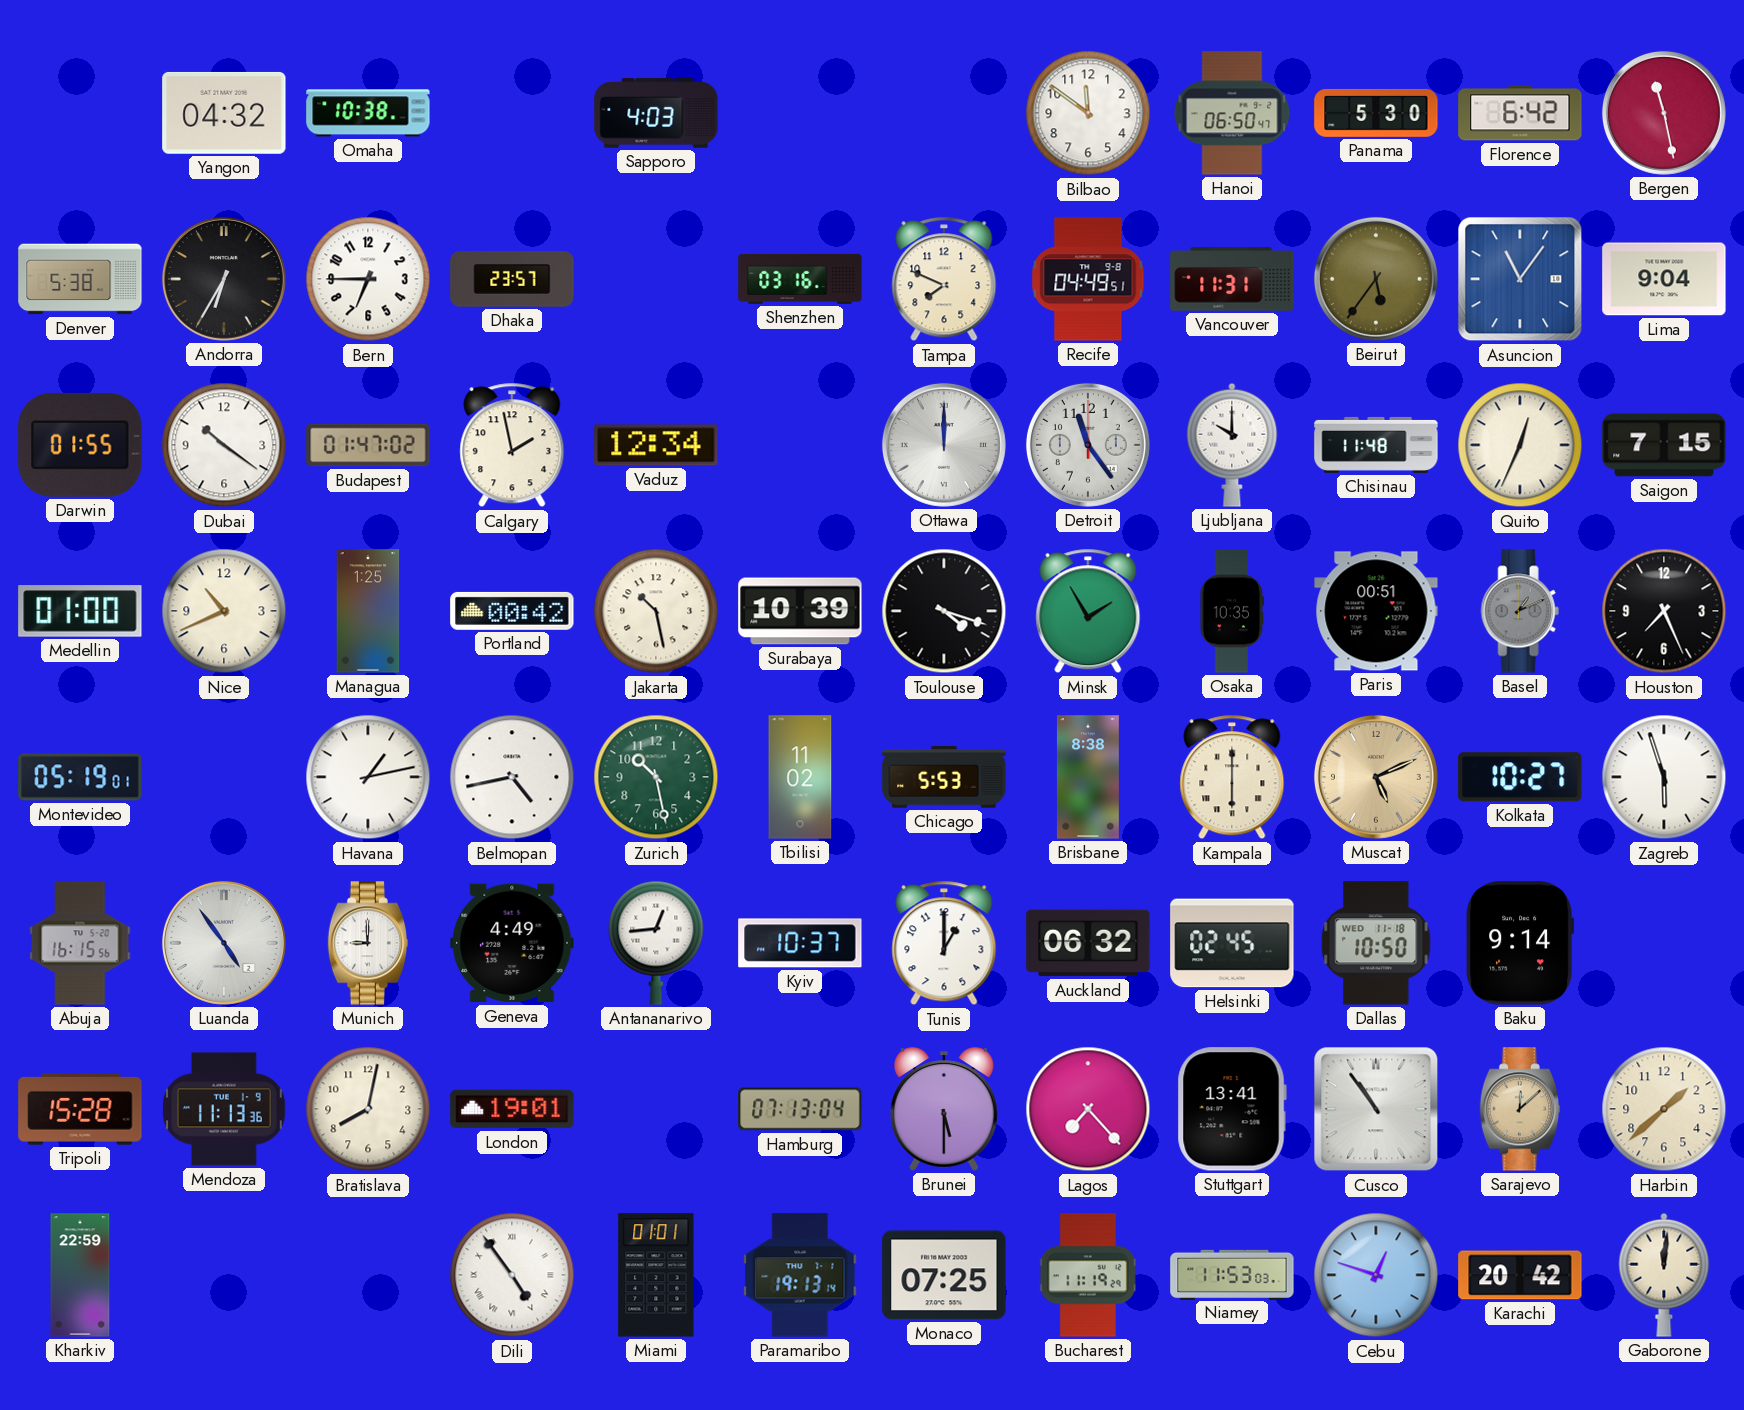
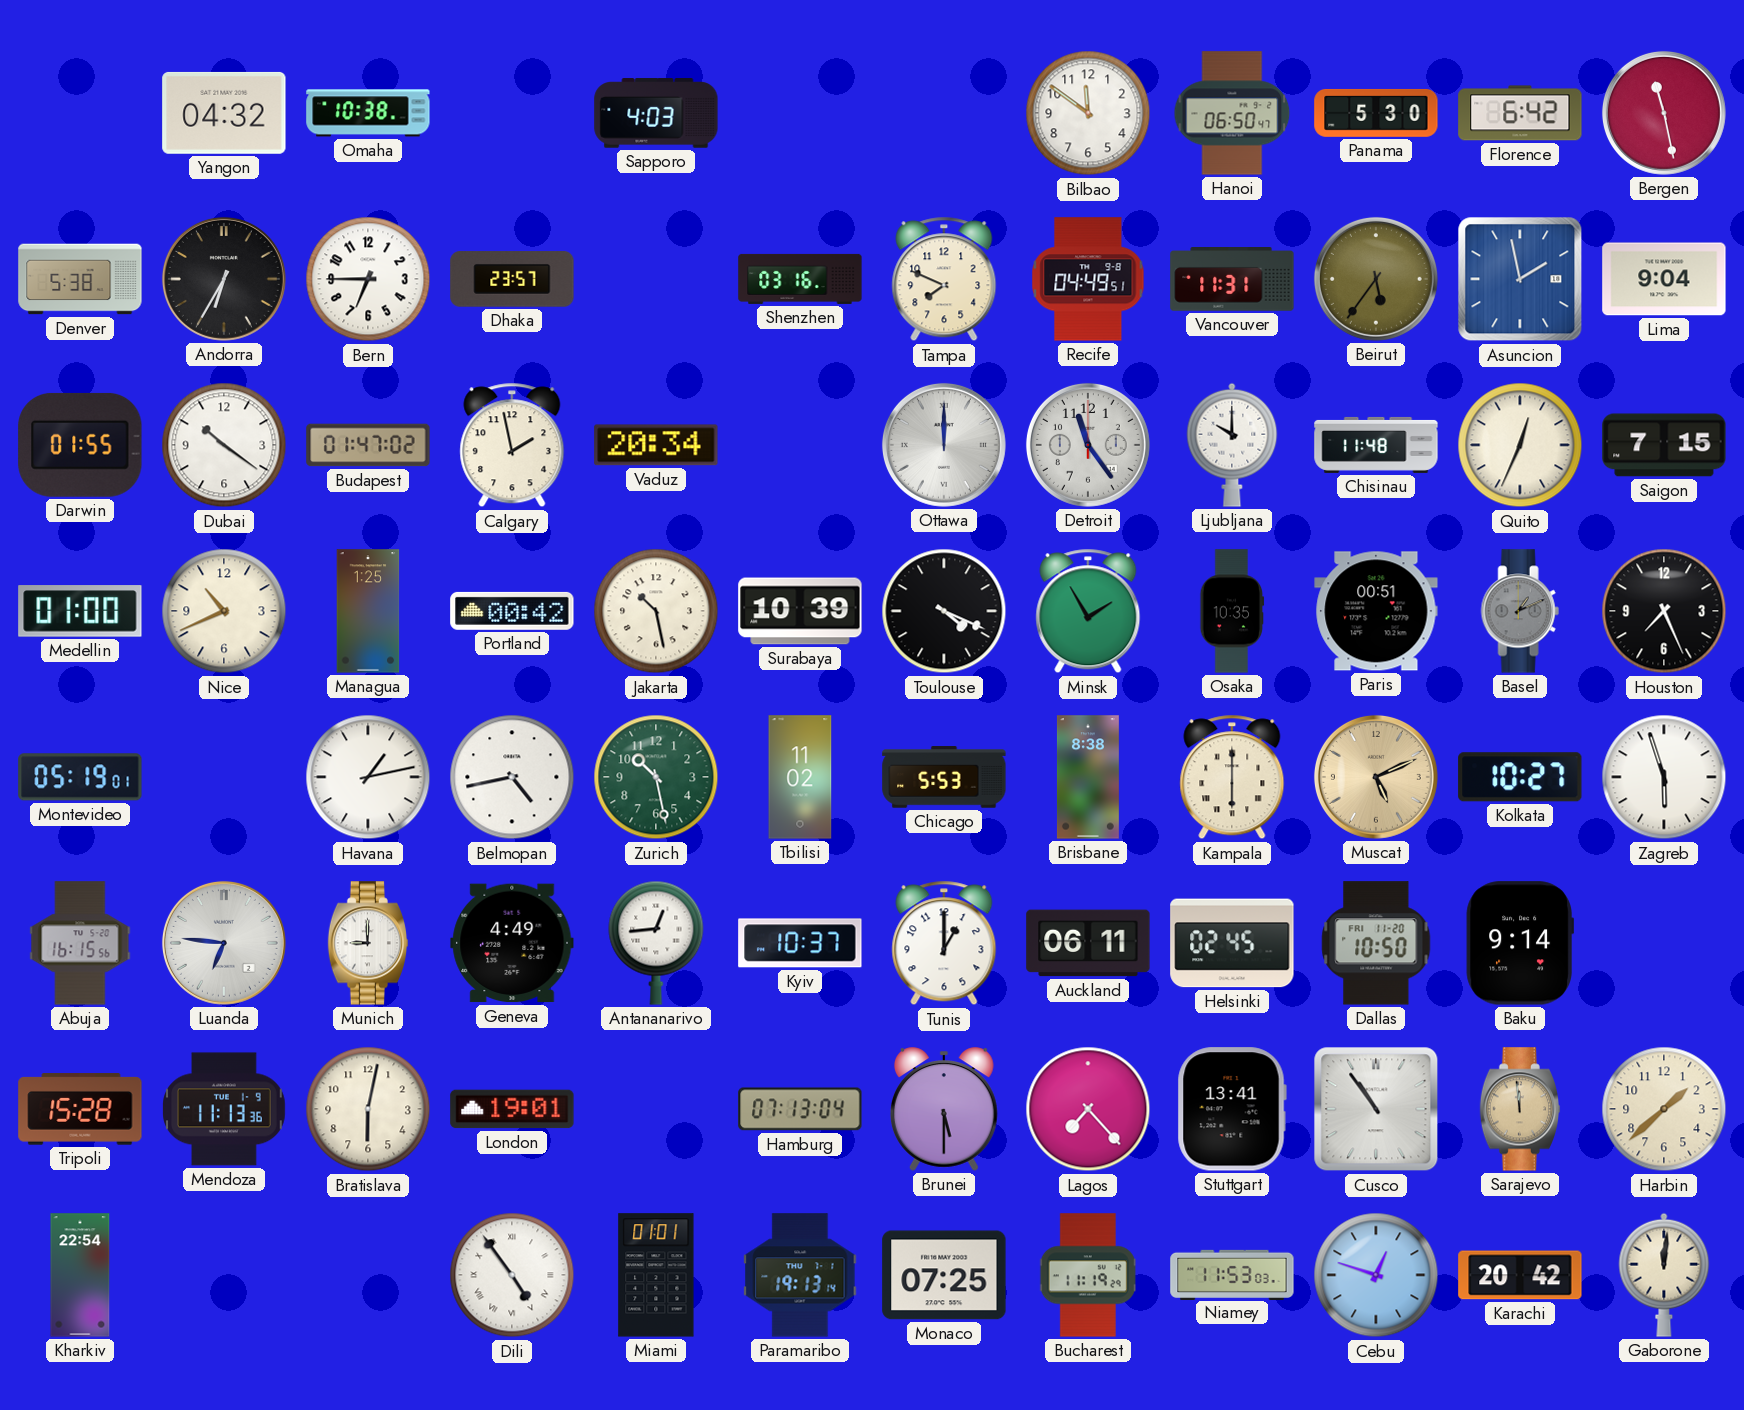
Asuncion: 11:06 -> 1:58
Vaduz: 12:34 -> 20:34
Toulouse: 4:18 -> 4:19
Luanda: 4:54 -> 6:46
Auckland: 06:32 -> 06:11
Dallas date: WED 11-18 -> FRI 11-20
Bratislava: 8:02 -> 6:02
Sarajevo: 12:08 -> 11:59
Kharkiv: 22:59 -> 22:54
